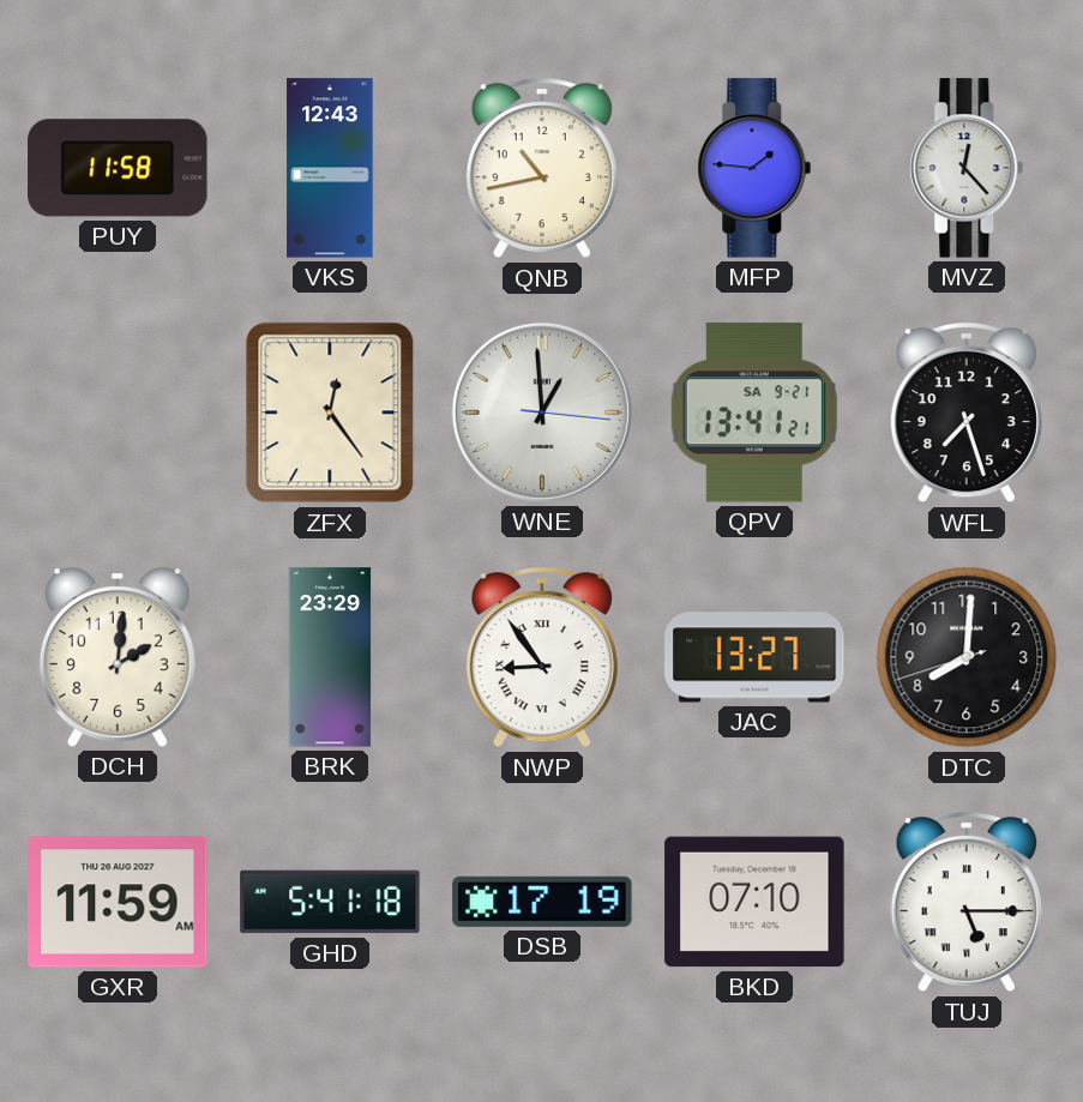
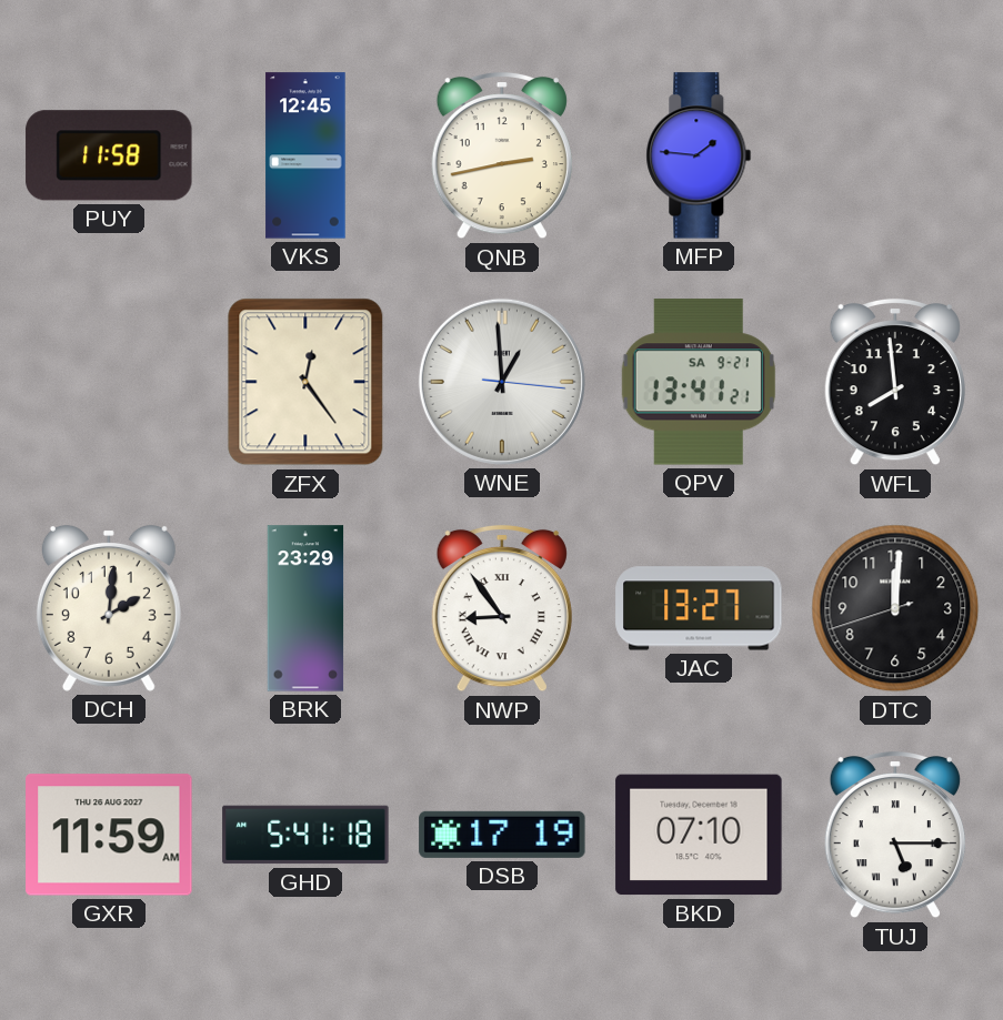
VKS: 12:43 -> 12:45
QNB: 10:43 -> 2:43
MVZ: 12:23 -> none
WFL: 7:27 -> 7:59
DTC: 8:00 -> 12:00
